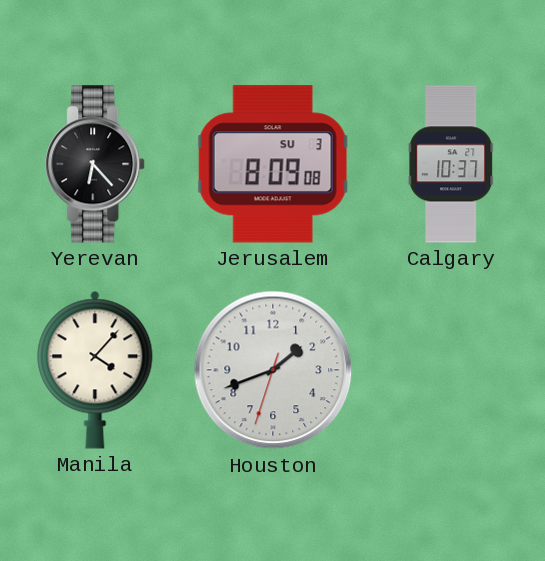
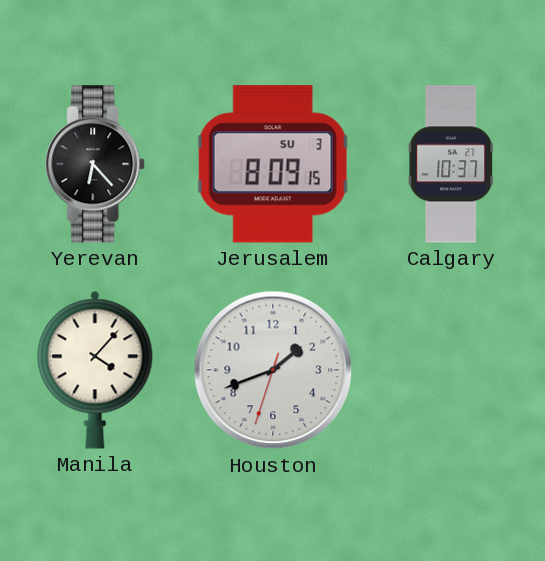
Jerusalem: 8:09:08 -> 8:09:15
